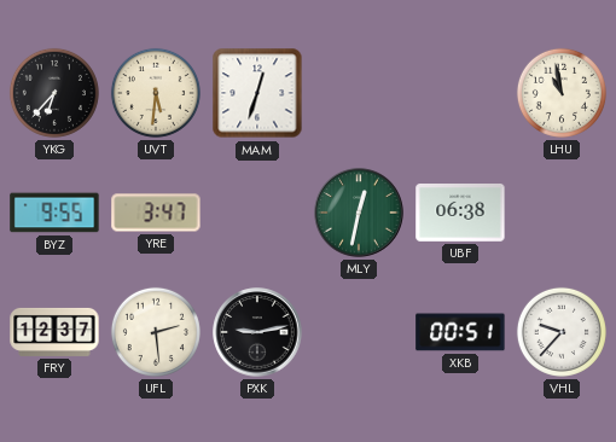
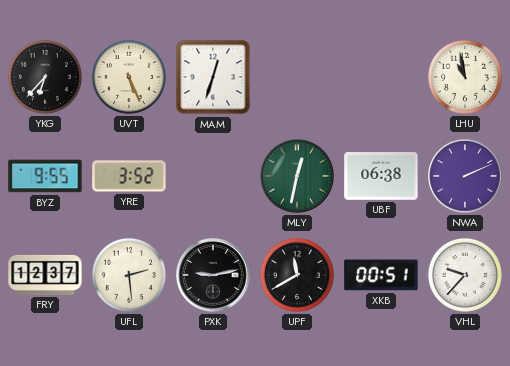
UVT: 5:31 -> 5:26
YRE: 3:47 -> 3:52
NWA: none -> 2:11
UPF: none -> 11:40
